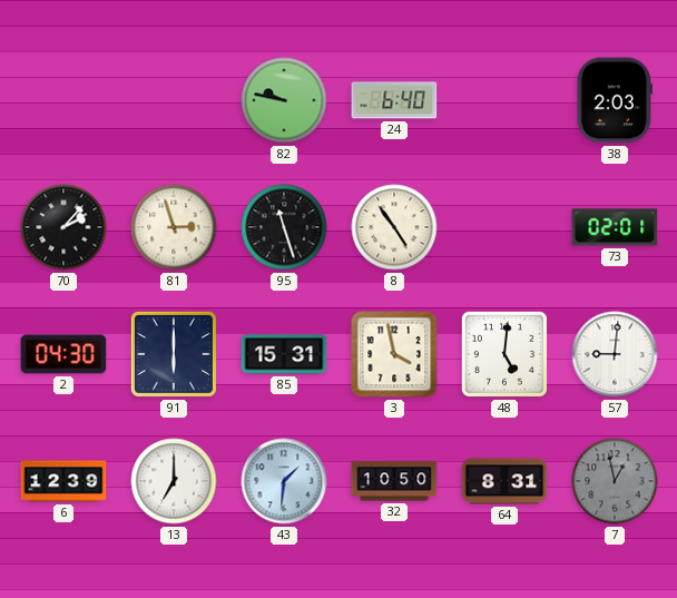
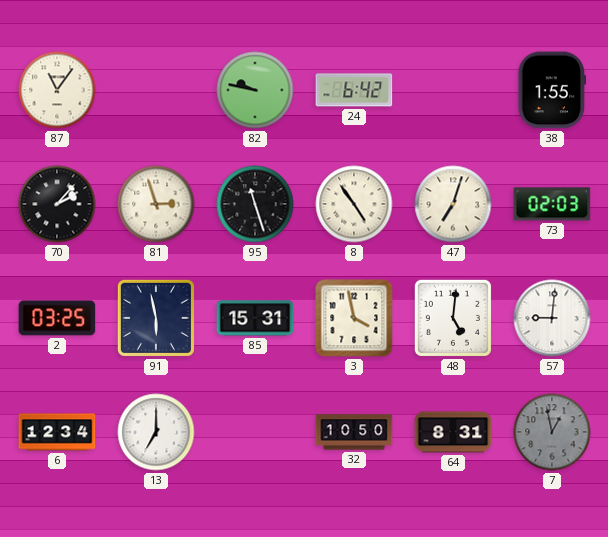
87: none -> 11:06
24: 6:40 -> 6:42
38: 2:03 -> 1:55
47: none -> 7:03
73: 02:01 -> 02:03
2: 04:30 -> 03:25
91: 6:00 -> 5:58
6: 12:39 -> 12:34
43: 1:31 -> none
